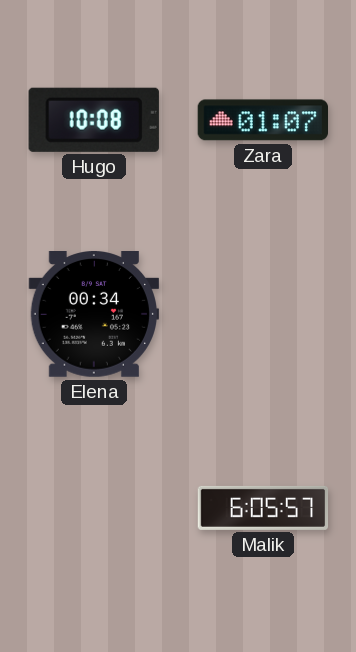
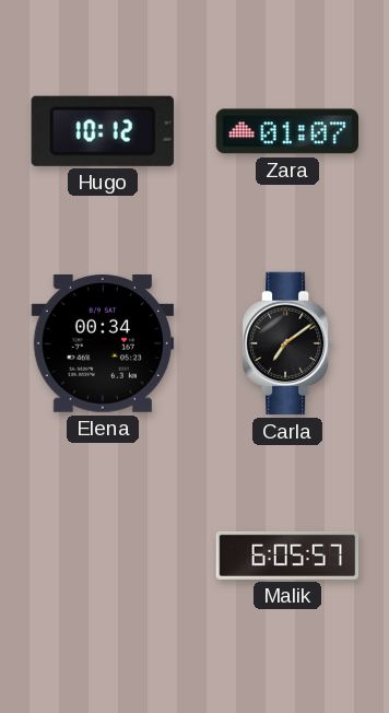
Hugo: 10:08 -> 10:12
Carla: none -> 7:09
